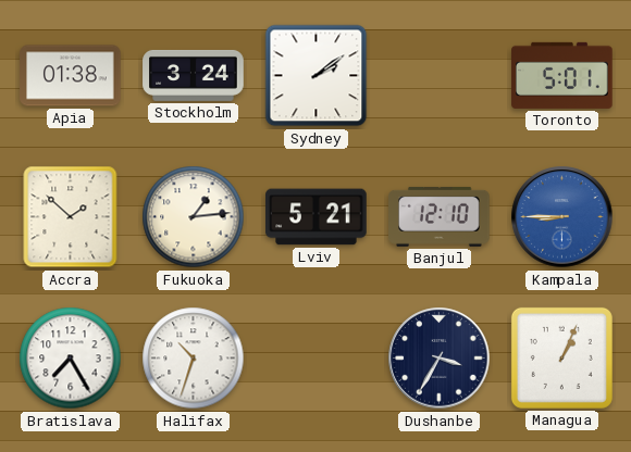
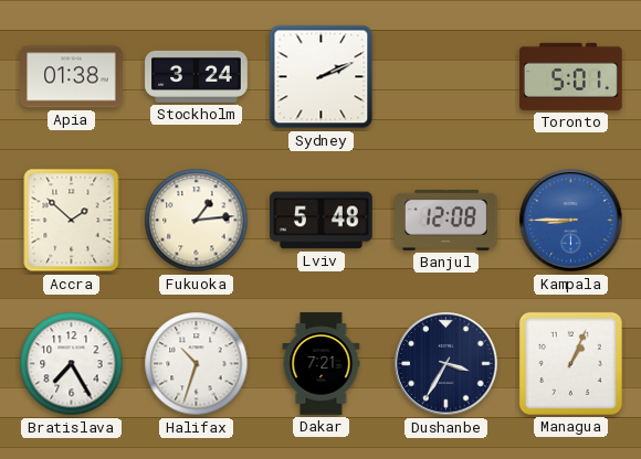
Sydney: 2:09 -> 2:11
Lviv: 5:21 -> 5:48
Banjul: 12:10 -> 12:08
Dakar: none -> 7:21
